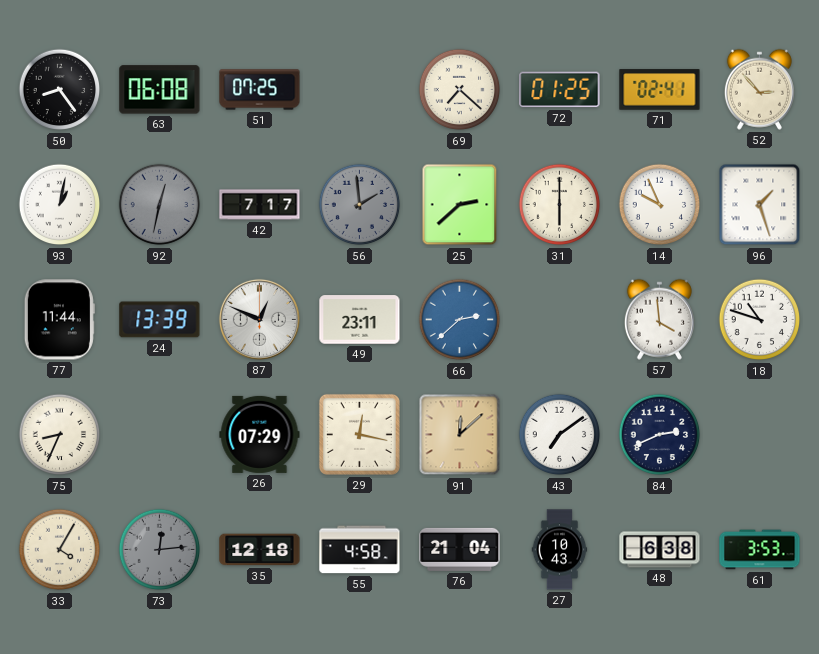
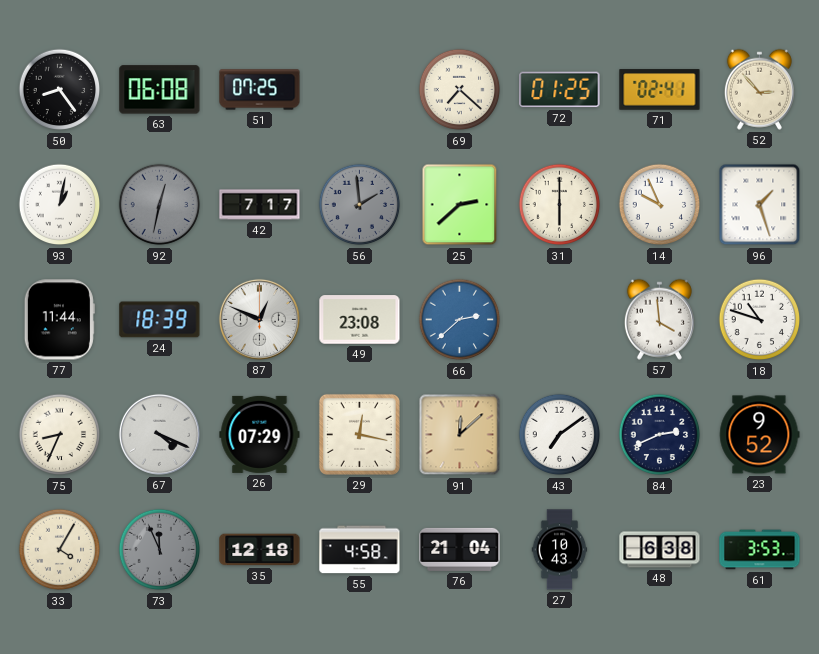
24: 13:39 -> 18:39
49: 23:11 -> 23:08
67: none -> 4:19
23: none -> 9:52
73: 12:14 -> 11:56
